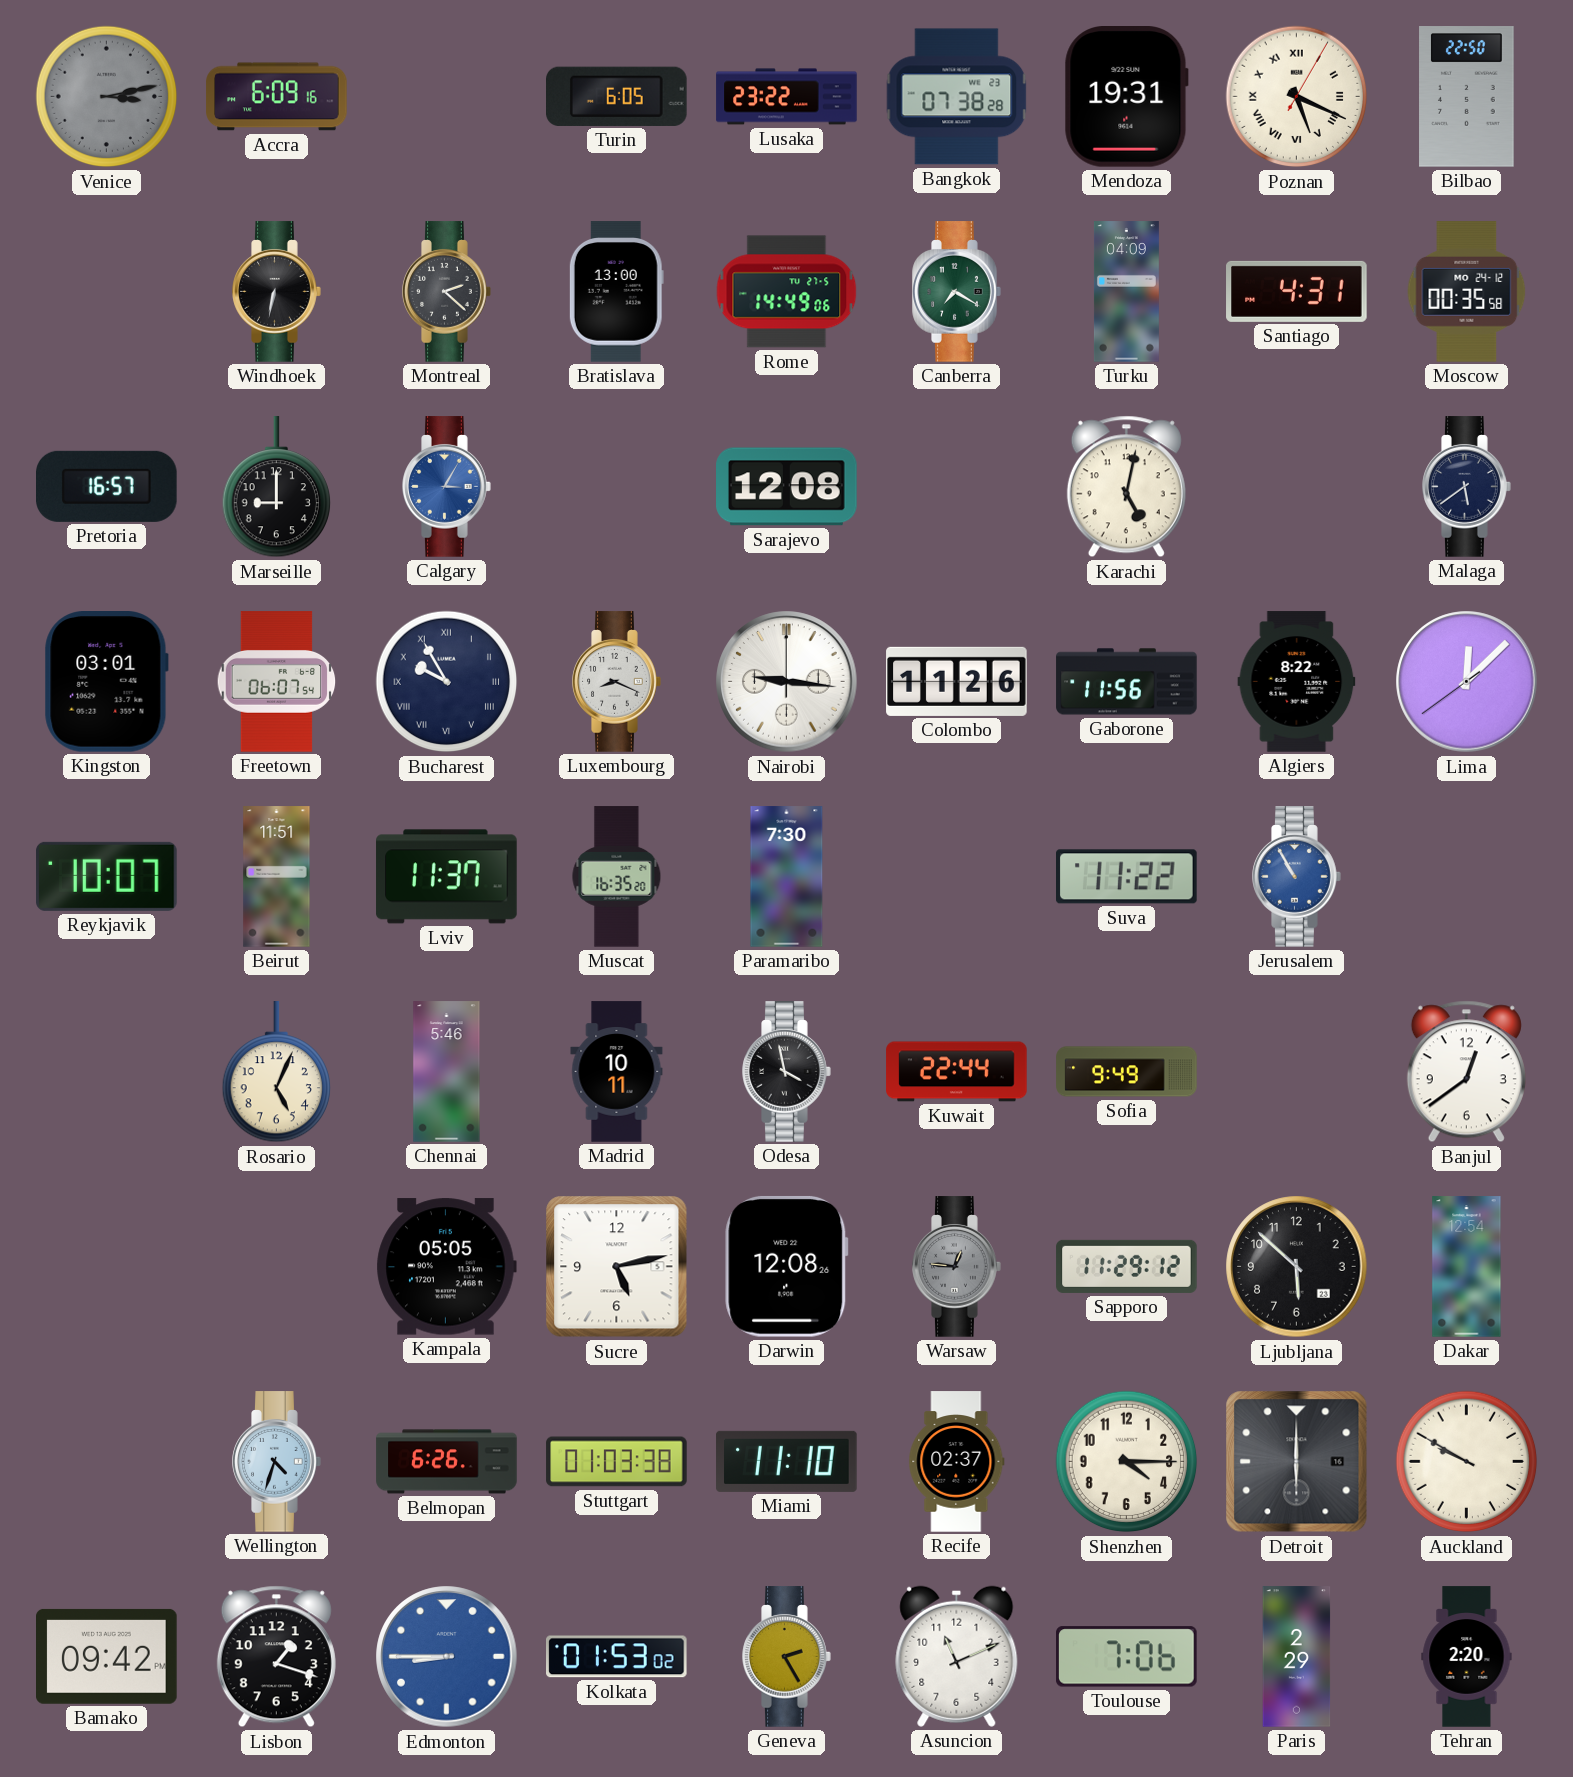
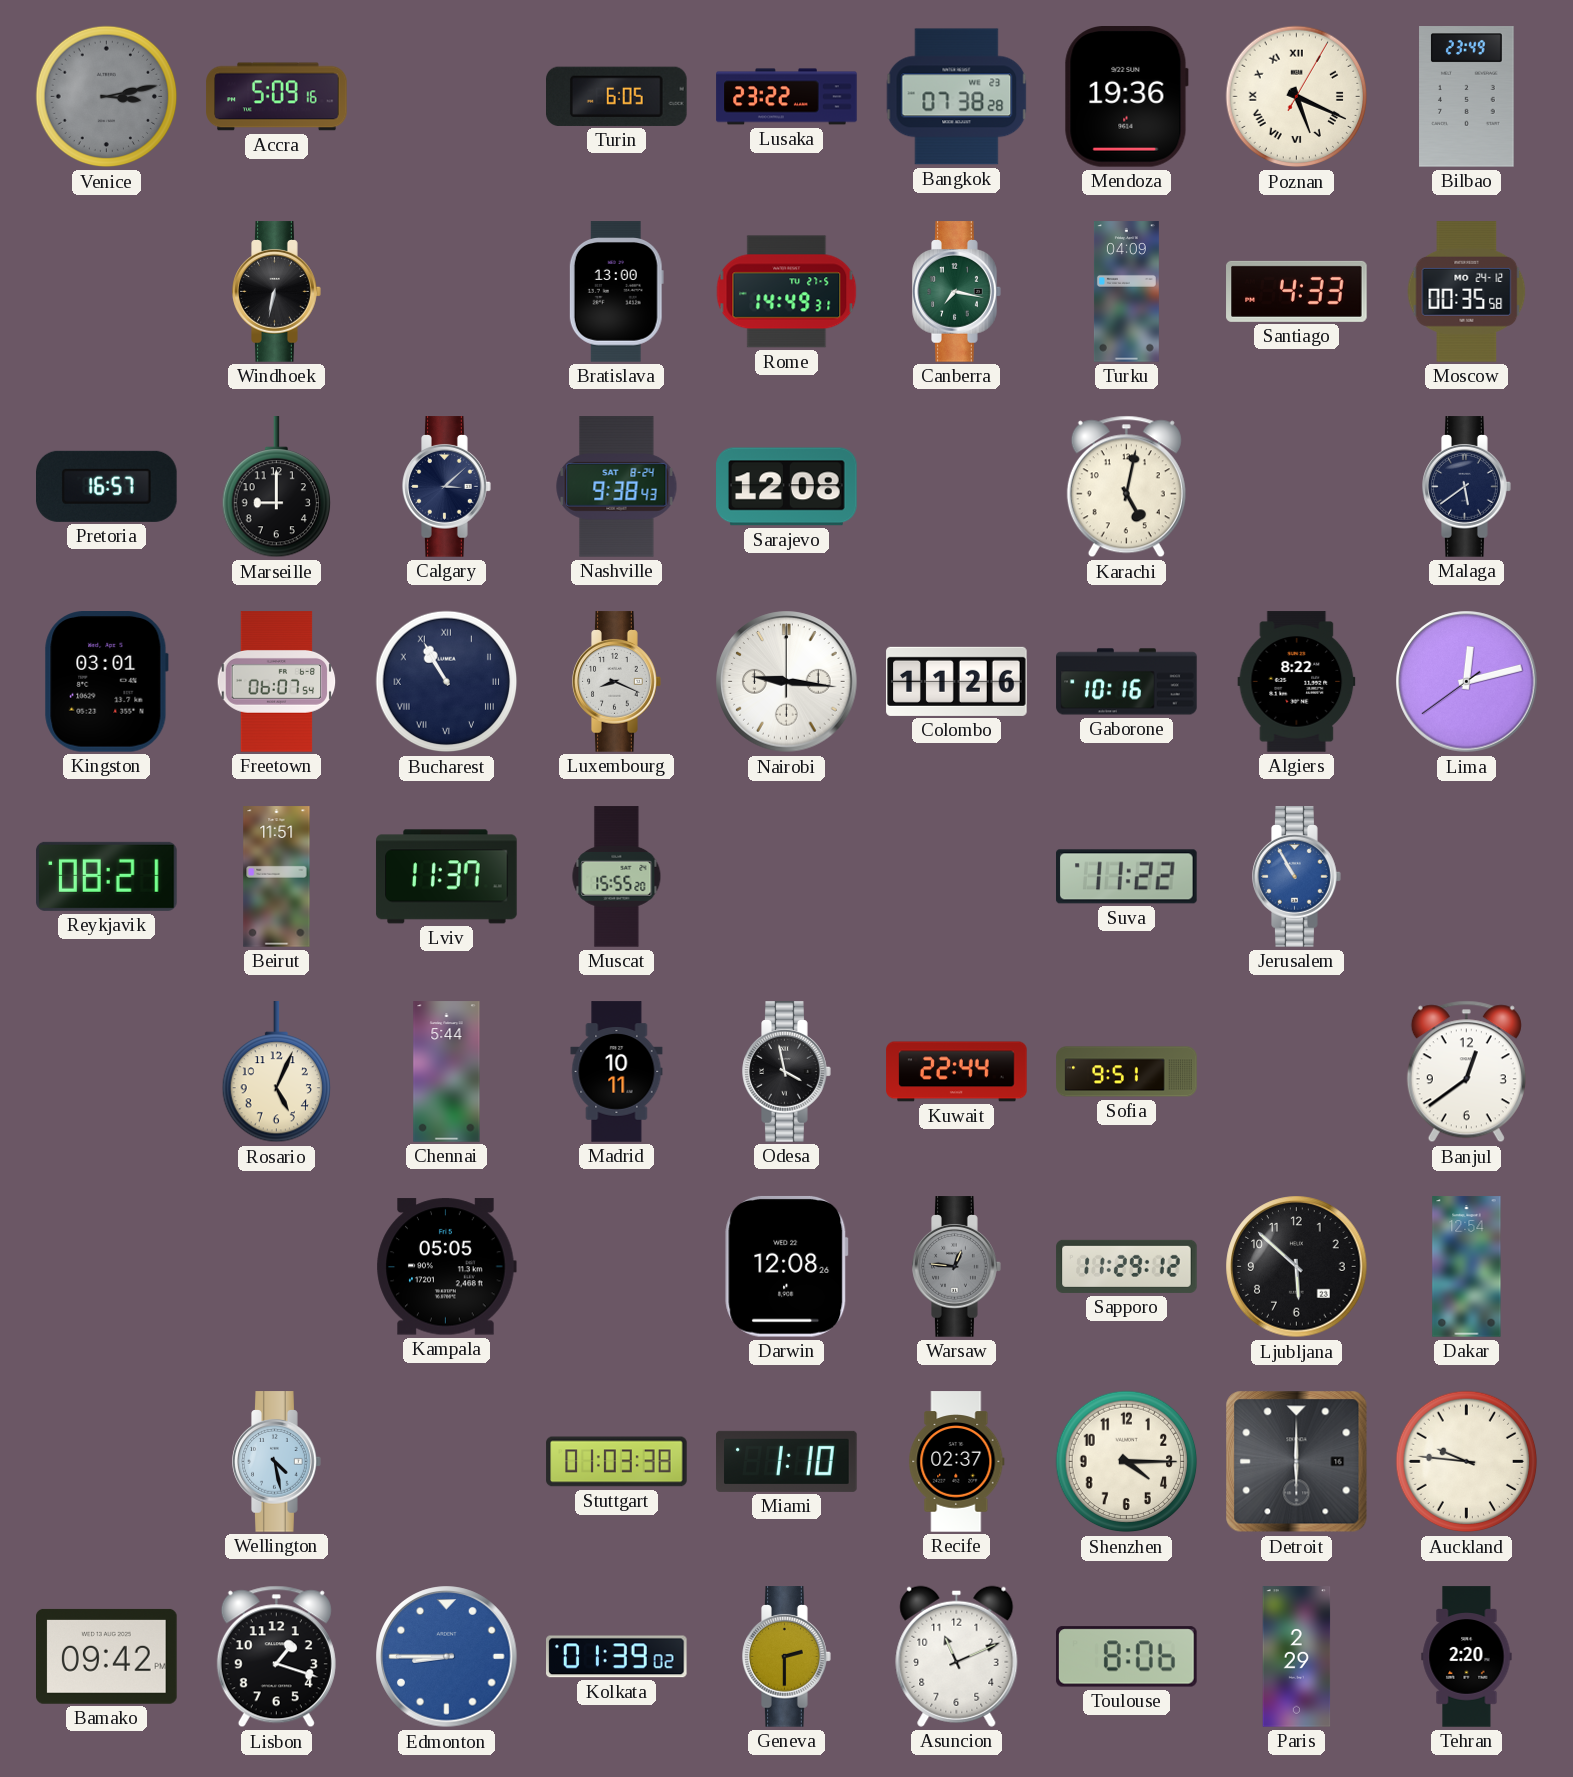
Accra: 6:09 -> 5:09
Mendoza: 19:31 -> 19:36
Bilbao: 22:50 -> 23:49
Montreal: 2:22 -> none
Rome: 14:49:06 -> 14:49:31
Canberra: 7:20 -> 7:17
Santiago: 4:31 -> 4:33
Calgary: 3:05 -> 3:08
Calgary dial: blue -> navy
Nashville: none -> 9:38
Bucharest: 9:55 -> 10:55
Gaborone: 11:56 -> 10:16
Lima: 12:07 -> 12:12
Reykjavik: 10:07 -> 08:21
Muscat: 16:35 -> 15:55
Paramaribo: 7:30 -> none
Chennai: 5:46 -> 5:44
Sofia: 9:49 -> 9:51
Sucre: 5:13 -> none
Wellington: 4:33 -> 4:28
Belmopan: 6:26 -> none
Miami: 11:10 -> 1:10
Auckland: 9:50 -> 9:46
Kolkata: 01:53 -> 01:39
Geneva: 2:25 -> 2:30
Toulouse: 7:06 -> 8:06
